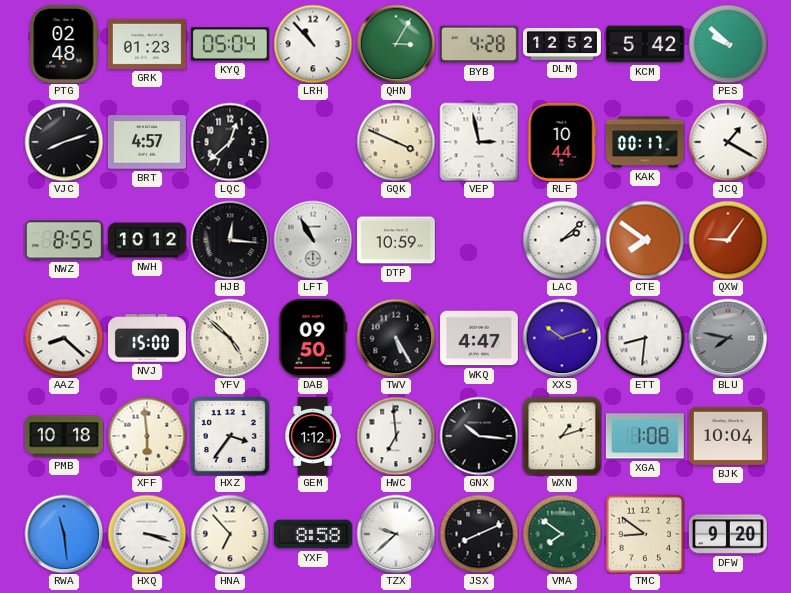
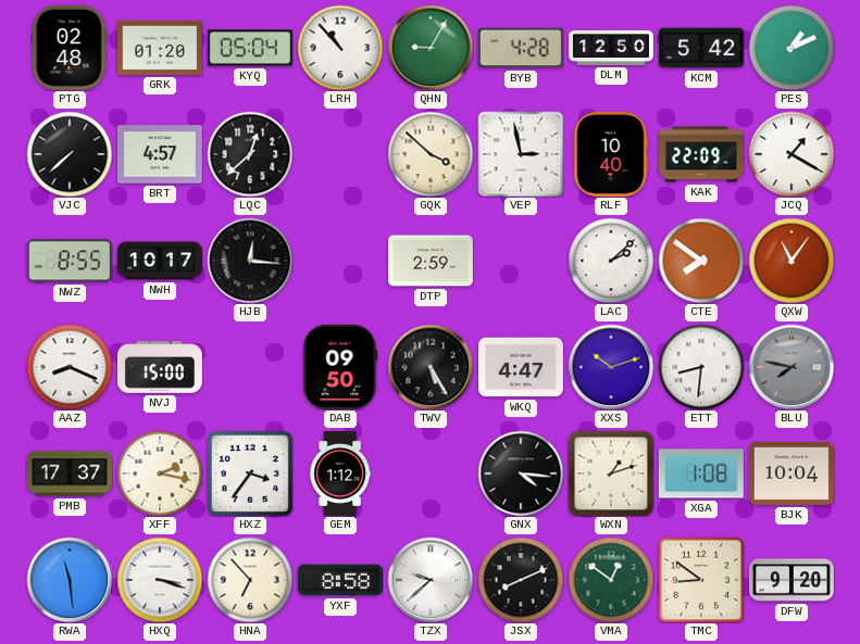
GRK: 01:23 -> 01:20
QHN: 3:05 -> 9:05
DLM: 12:52 -> 12:50
PES: 9:52 -> 1:11
VJC: 8:12 -> 7:38
GQK: 3:49 -> 3:52
RLF: 10:44 -> 10:40
KAK: 00:17 -> 22:09
NWH: 10:12 -> 10:17
LFT: 10:55 -> none
DTP: 10:59 -> 2:59
QXW: 9:06 -> 11:06
AAZ: 8:22 -> 8:19
YFV: 4:52 -> none
PMB: 10:18 -> 17:37
XFF: 5:59 -> 2:17
HWC: 6:59 -> none
GNX: 10:16 -> 4:16
VMA: 7:51 -> 12:51
